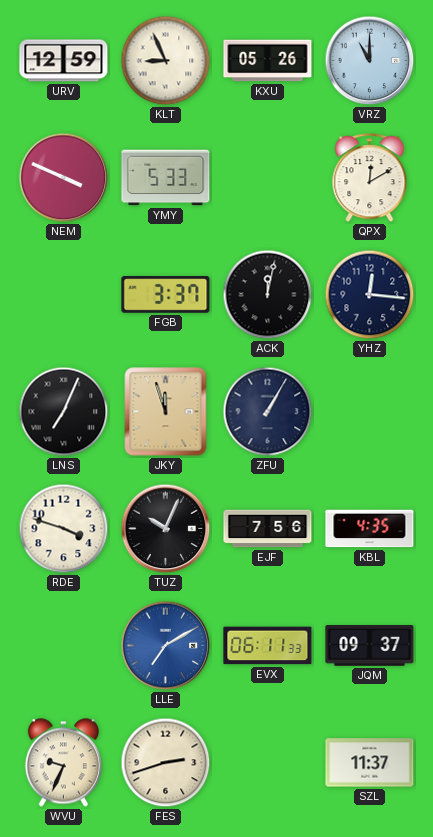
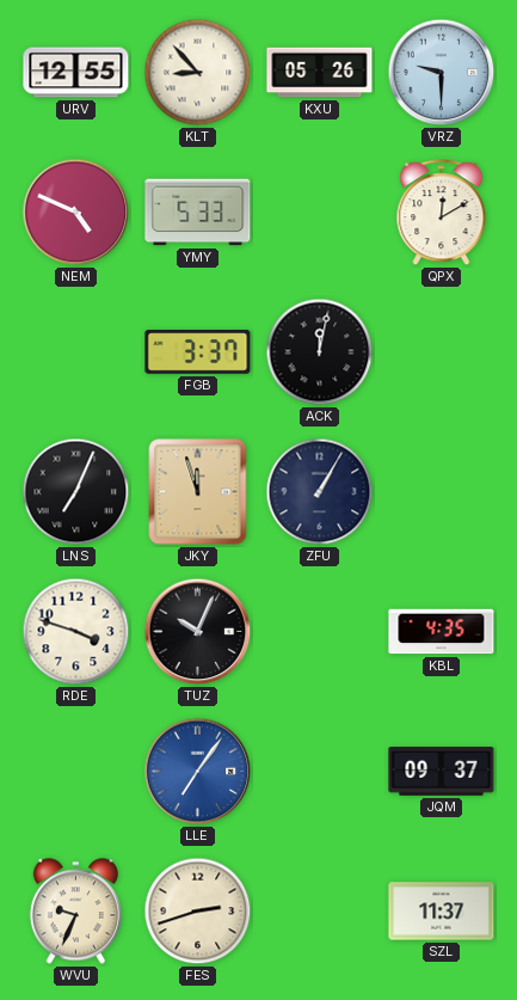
URV: 12:59 -> 12:55
KLT: 8:56 -> 8:53
VRZ: 11:00 -> 9:30
NEM: 3:49 -> 4:49
YHZ: 12:16 -> none
EJF: 7:56 -> none
LLE: 7:10 -> 7:06
EVX: 06:11 -> none
